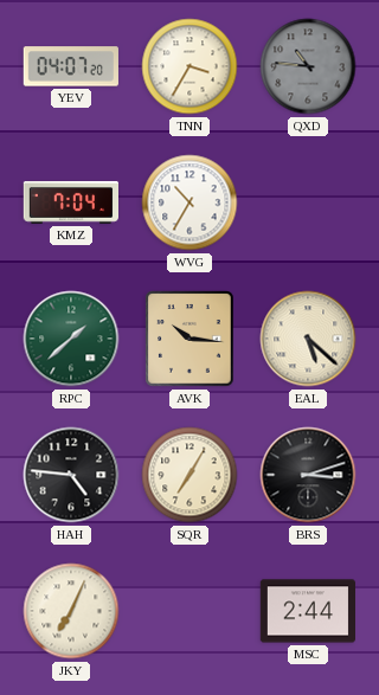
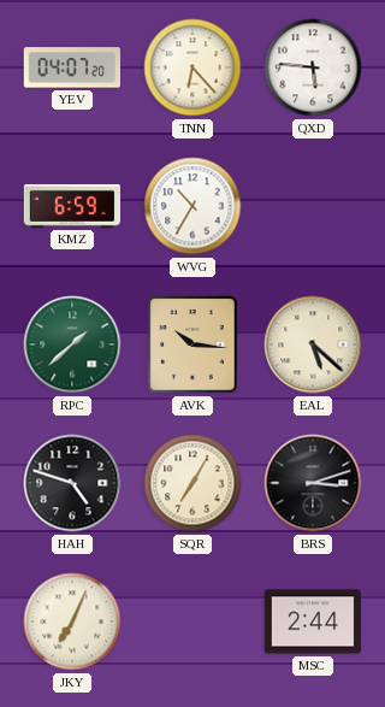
TNN: 3:35 -> 6:23
QXD: 10:46 -> 5:46
QXD dial: grey -> white
KMZ: 7:04 -> 6:59
HAH: 4:46 -> 4:48
